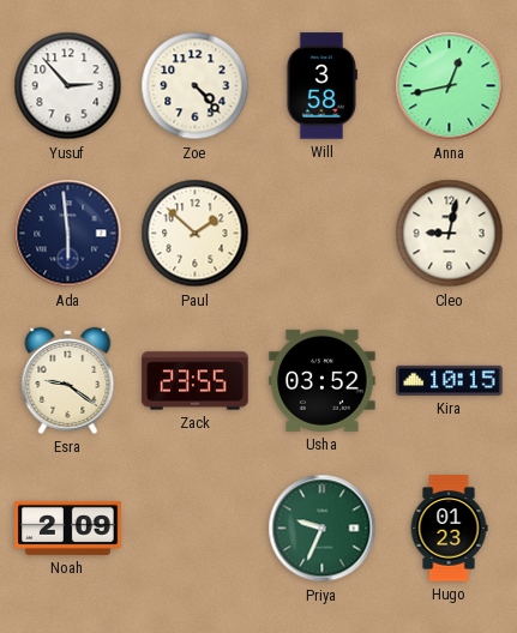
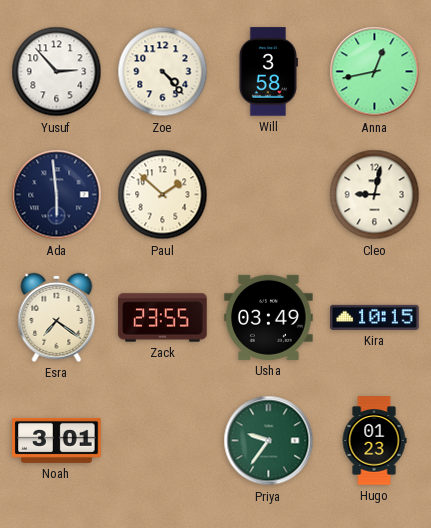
Esra: 9:21 -> 7:21
Usha: 03:52 -> 03:49
Noah: 2:09 -> 3:01
Priya: 9:34 -> 9:36
